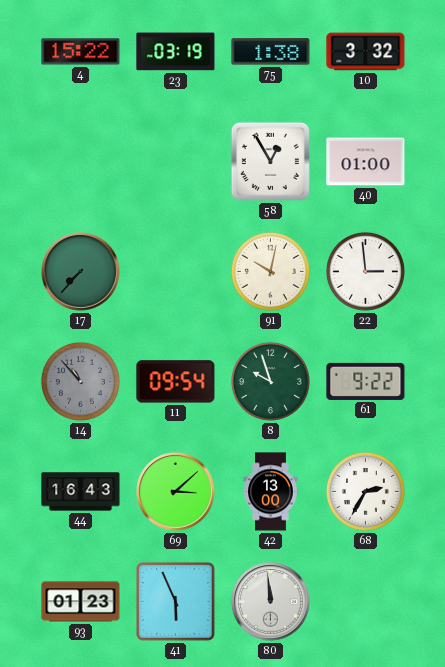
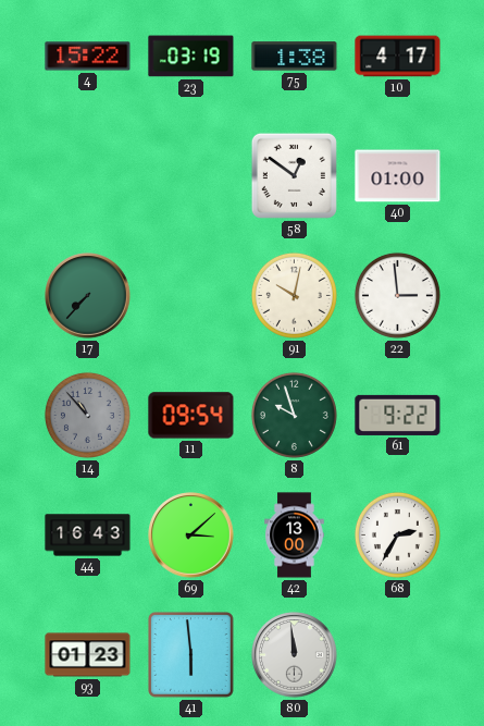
10: 3:32 -> 4:17
58: 12:55 -> 12:51
41: 5:56 -> 5:59
